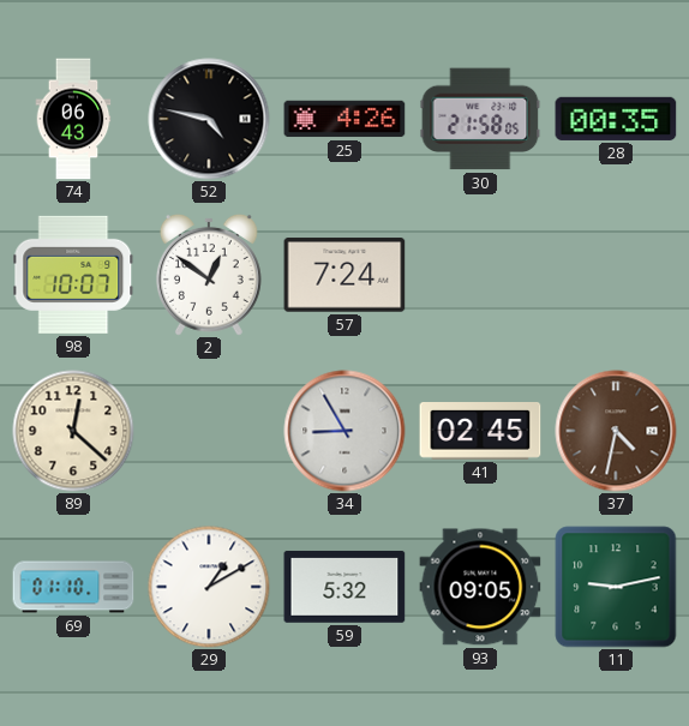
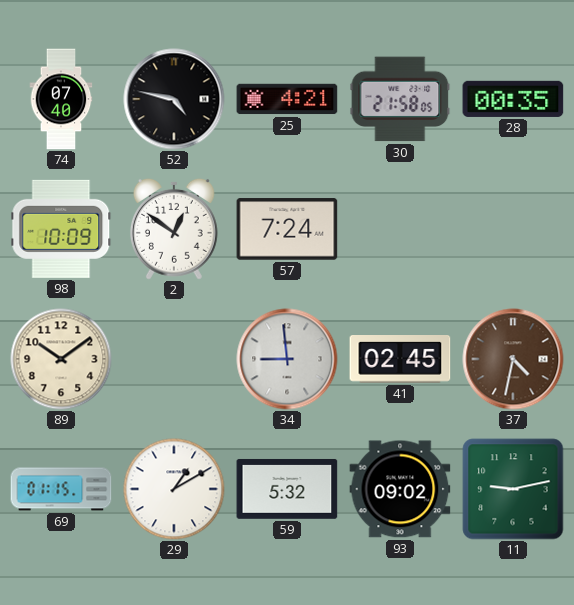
74: 06:43 -> 07:40
25: 4:26 -> 4:21
98: 10:07 -> 10:09
89: 12:22 -> 10:09
34: 8:55 -> 8:59
69: 01:10 -> 01:15
93: 09:05 -> 09:02
